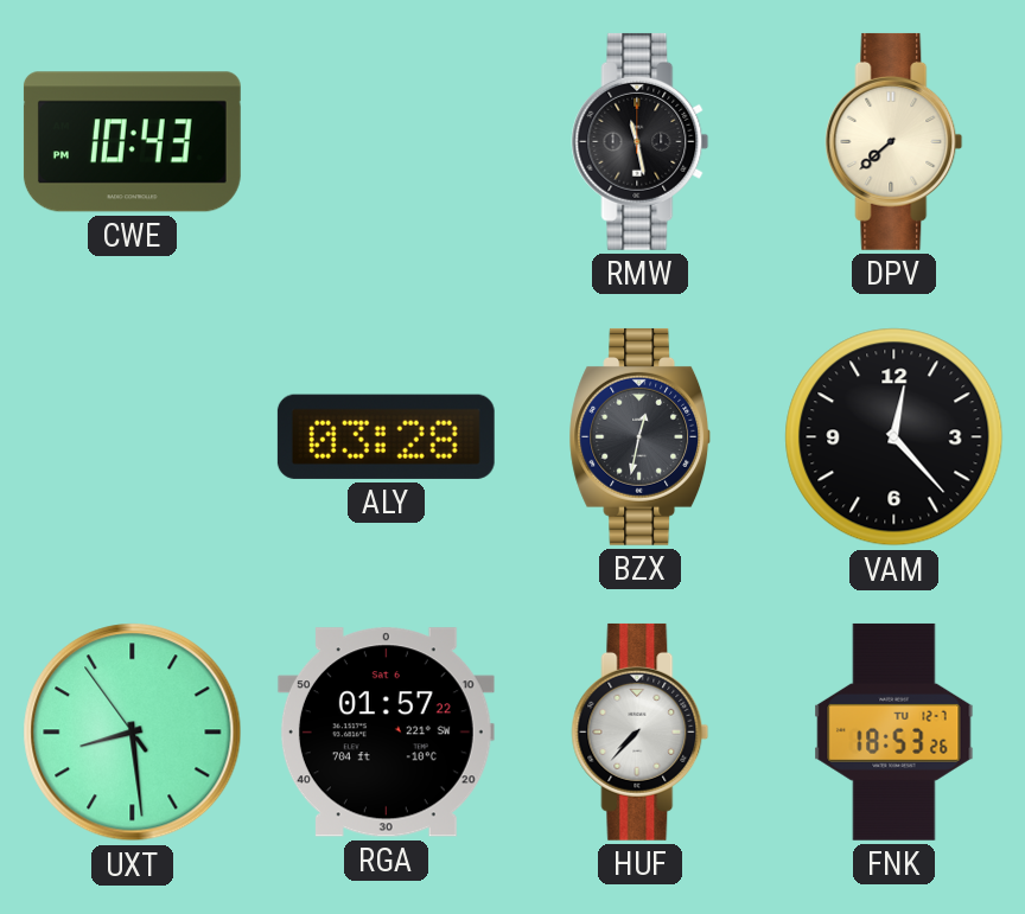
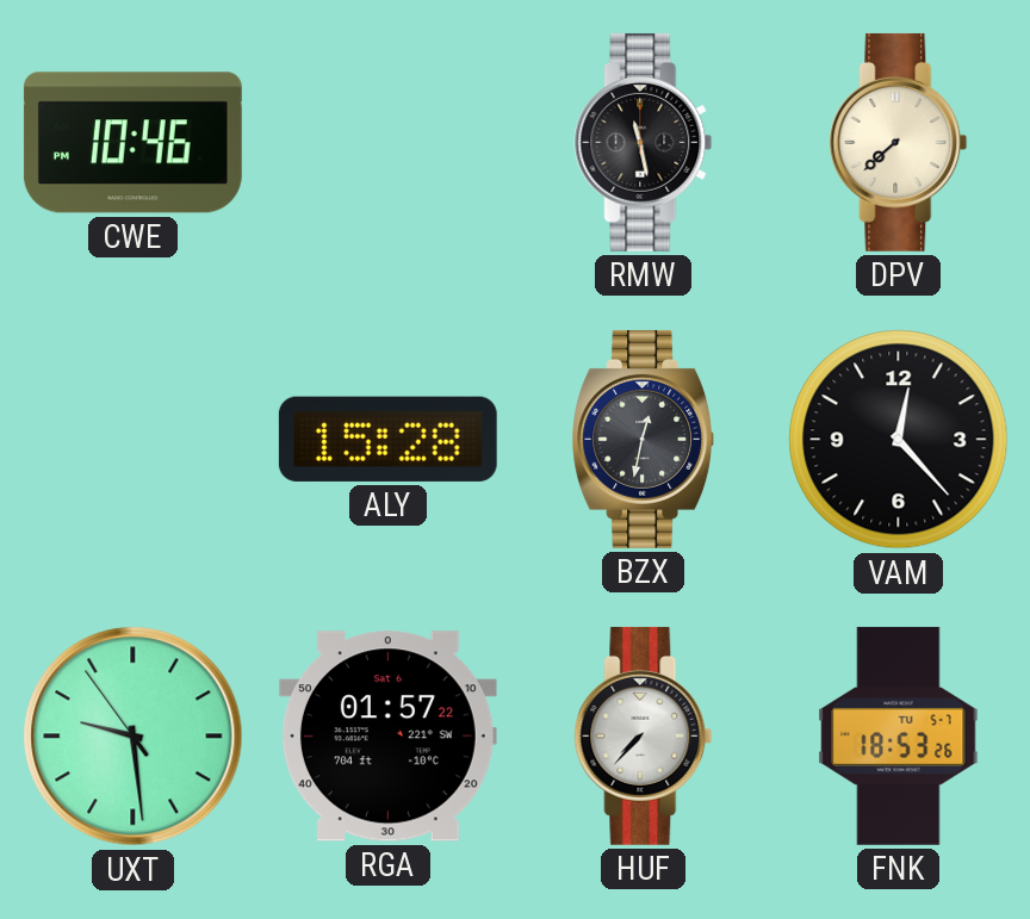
CWE: 10:43 -> 10:46
ALY: 03:28 -> 15:28
UXT: 8:28 -> 9:28
FNK date: TU 12-7 -> TU 5-7
